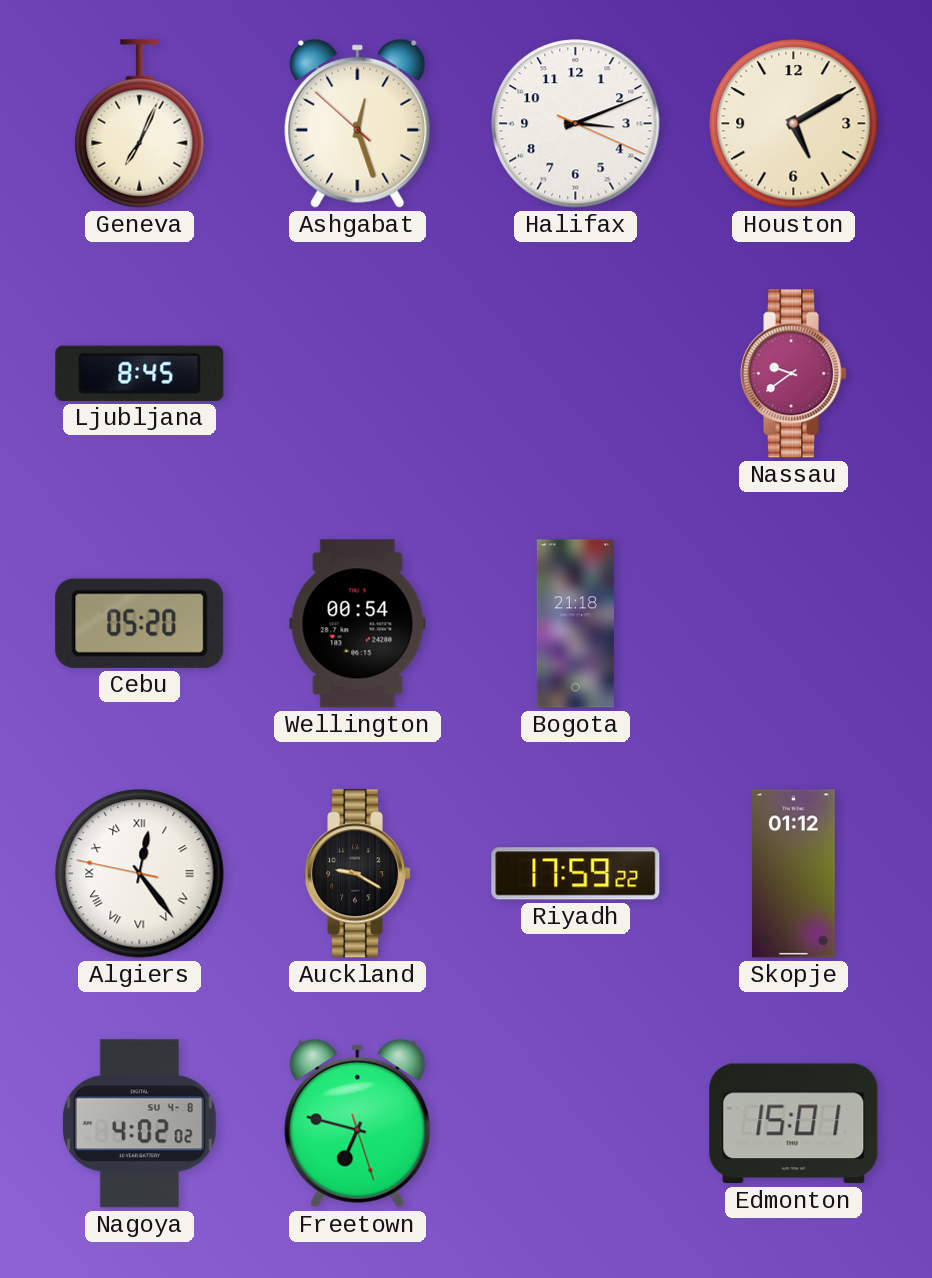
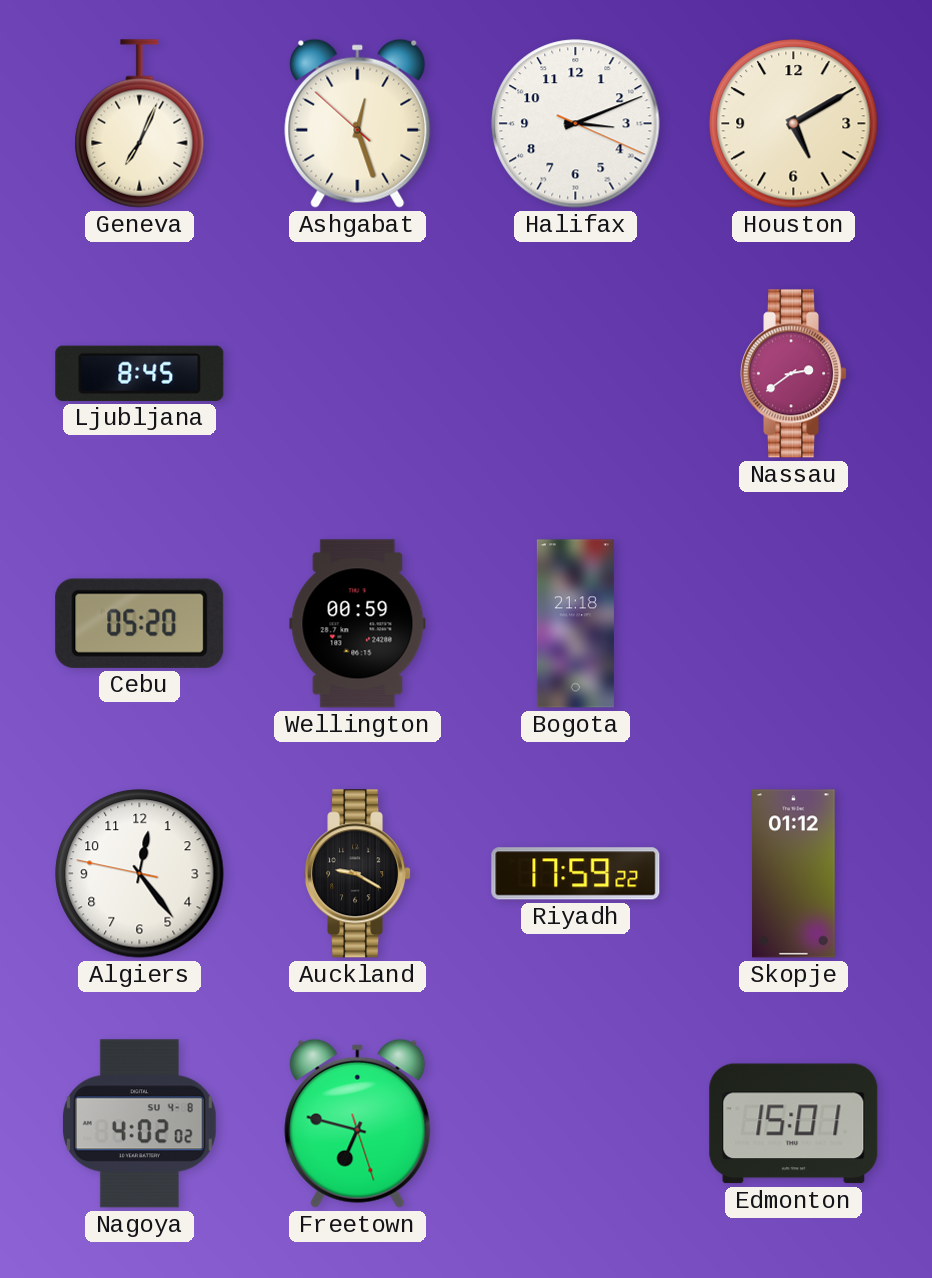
Nassau: 9:39 -> 2:39
Wellington: 00:54 -> 00:59
Algiers numerals: Roman -> Arabic
